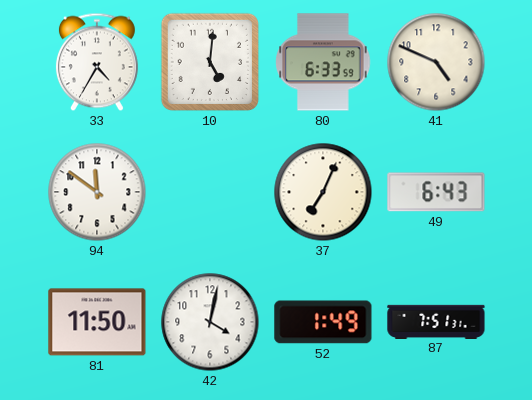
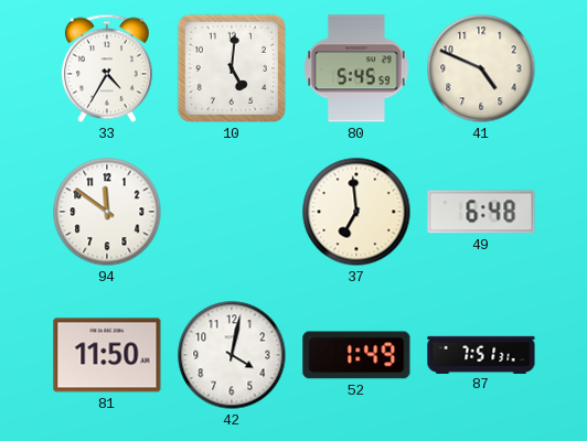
80: 6:33 -> 5:45
37: 7:04 -> 6:59
49: 6:43 -> 6:48
